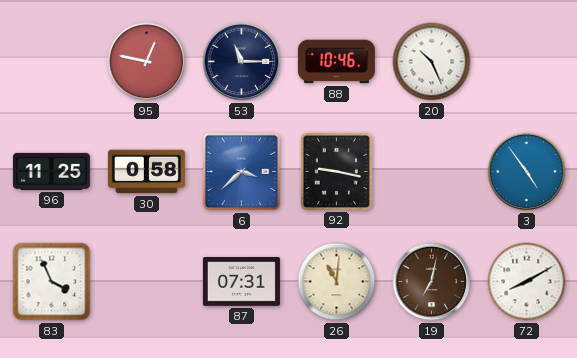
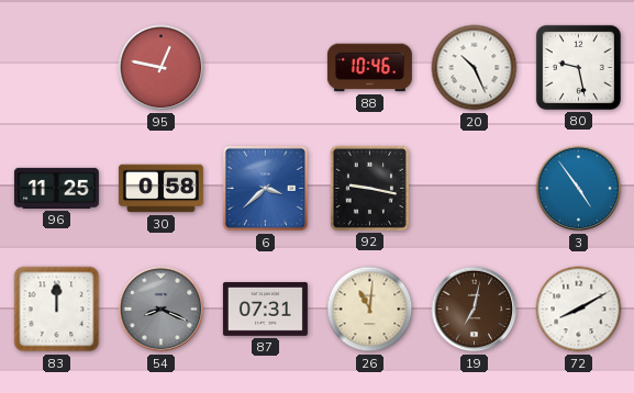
53: 11:15 -> none
80: none -> 9:28
83: 3:56 -> 12:00
54: none -> 8:19
